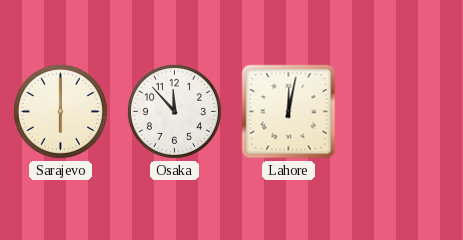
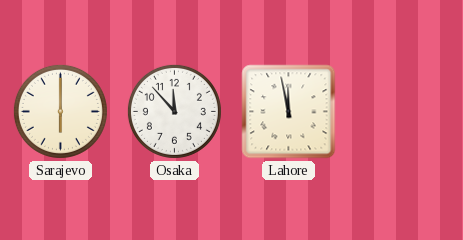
Lahore: 12:02 -> 11:58
